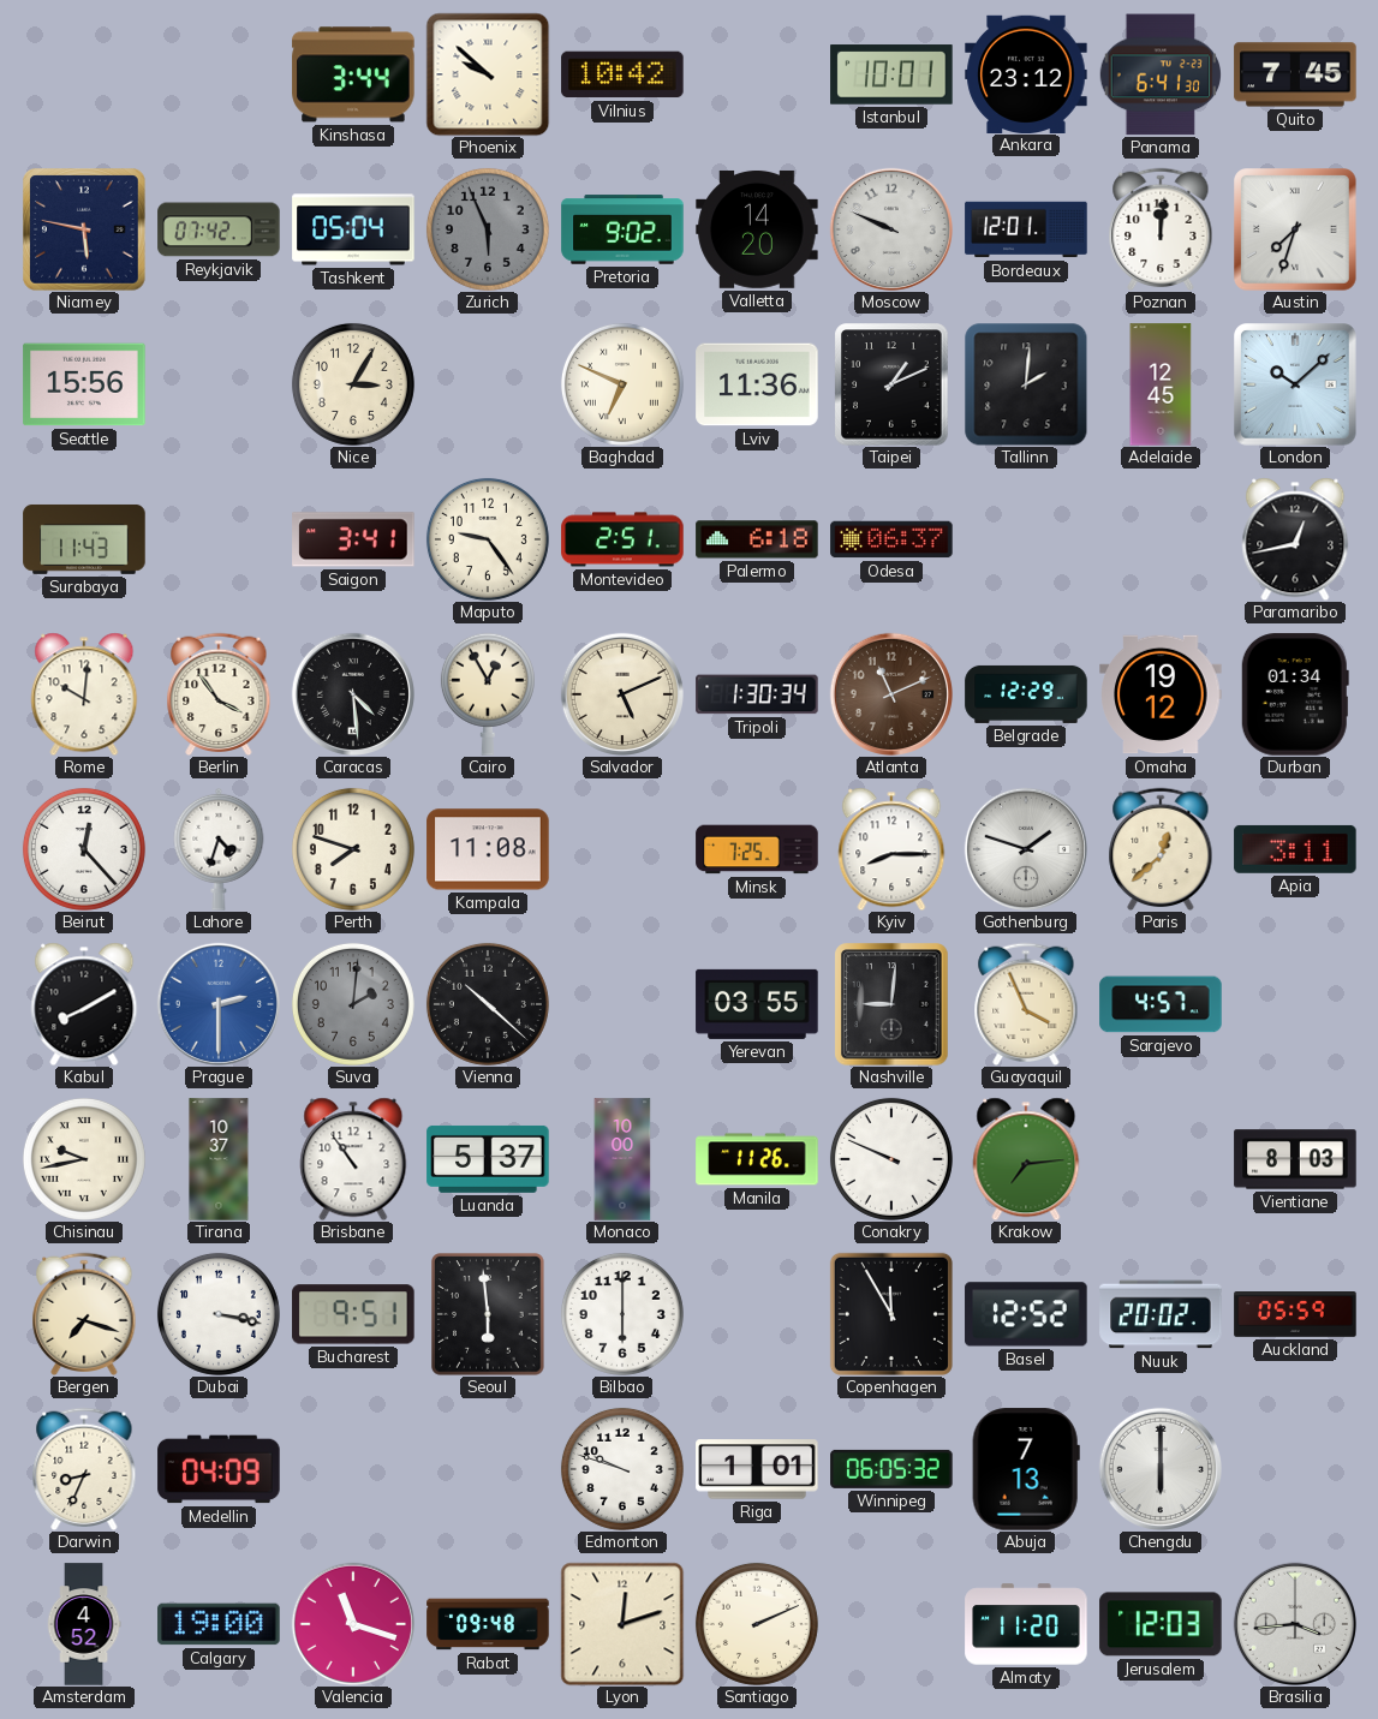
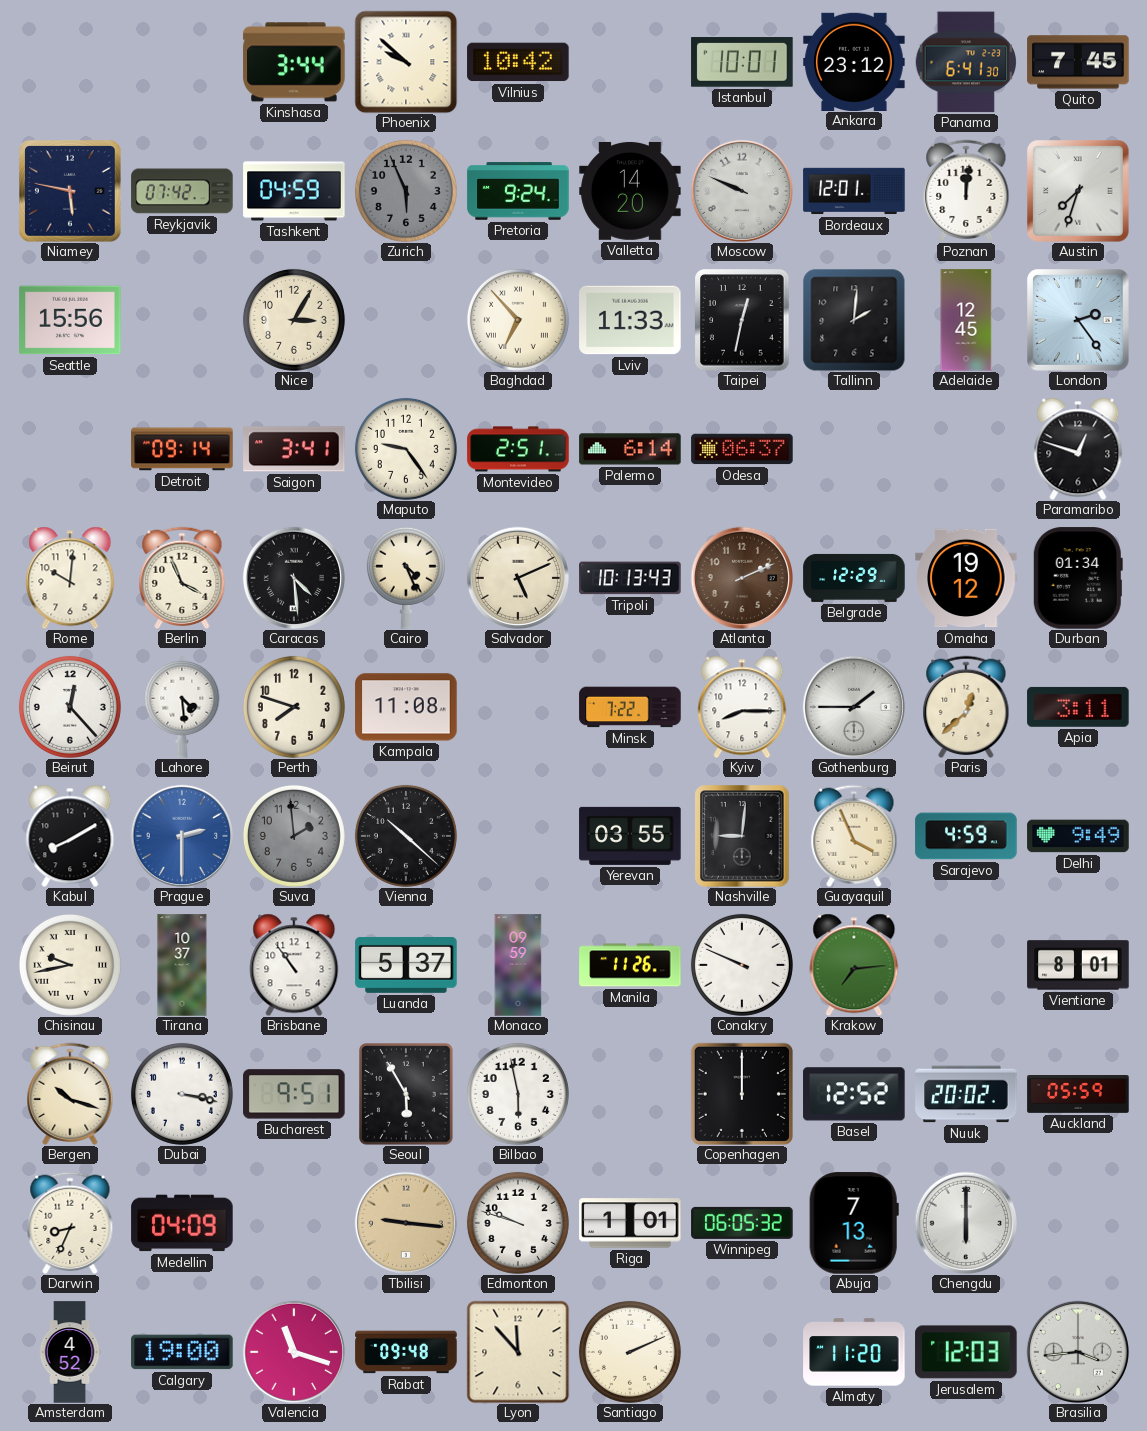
Tashkent: 05:04 -> 04:59
Pretoria: 9:02 -> 9:24
Baghdad: 6:49 -> 6:53
Lviv: 11:36 -> 11:33
Taipei: 1:11 -> 12:32
London: 10:08 -> 2:24
Surabaya: 11:43 -> none
Detroit: none -> 09:14
Palermo: 6:18 -> 6:14
Paramaribo: 12:43 -> 12:48
Berlin: 3:54 -> 3:56
Cairo: 12:55 -> 4:26
Tripoli: 1:30 -> 10:13
Atlanta: 11:11 -> 2:11
Lahore: 4:33 -> 4:29
Minsk: 7:25 -> 7:22
Gothenburg: 1:48 -> 1:45
Suva: 2:01 -> 1:59
Sarajevo: 4:57 -> 4:59
Delhi: none -> 9:49
Monaco: 10:00 -> 09:59
Vientiane: 8:03 -> 8:01
Bergen: 7:18 -> 10:18
Seoul: 5:59 -> 5:55
Bilbao: 6:00 -> 5:58
Copenhagen: 11:55 -> 12:00
Tbilisi: none -> 9:16
Lyon: 12:12 -> 11:53
